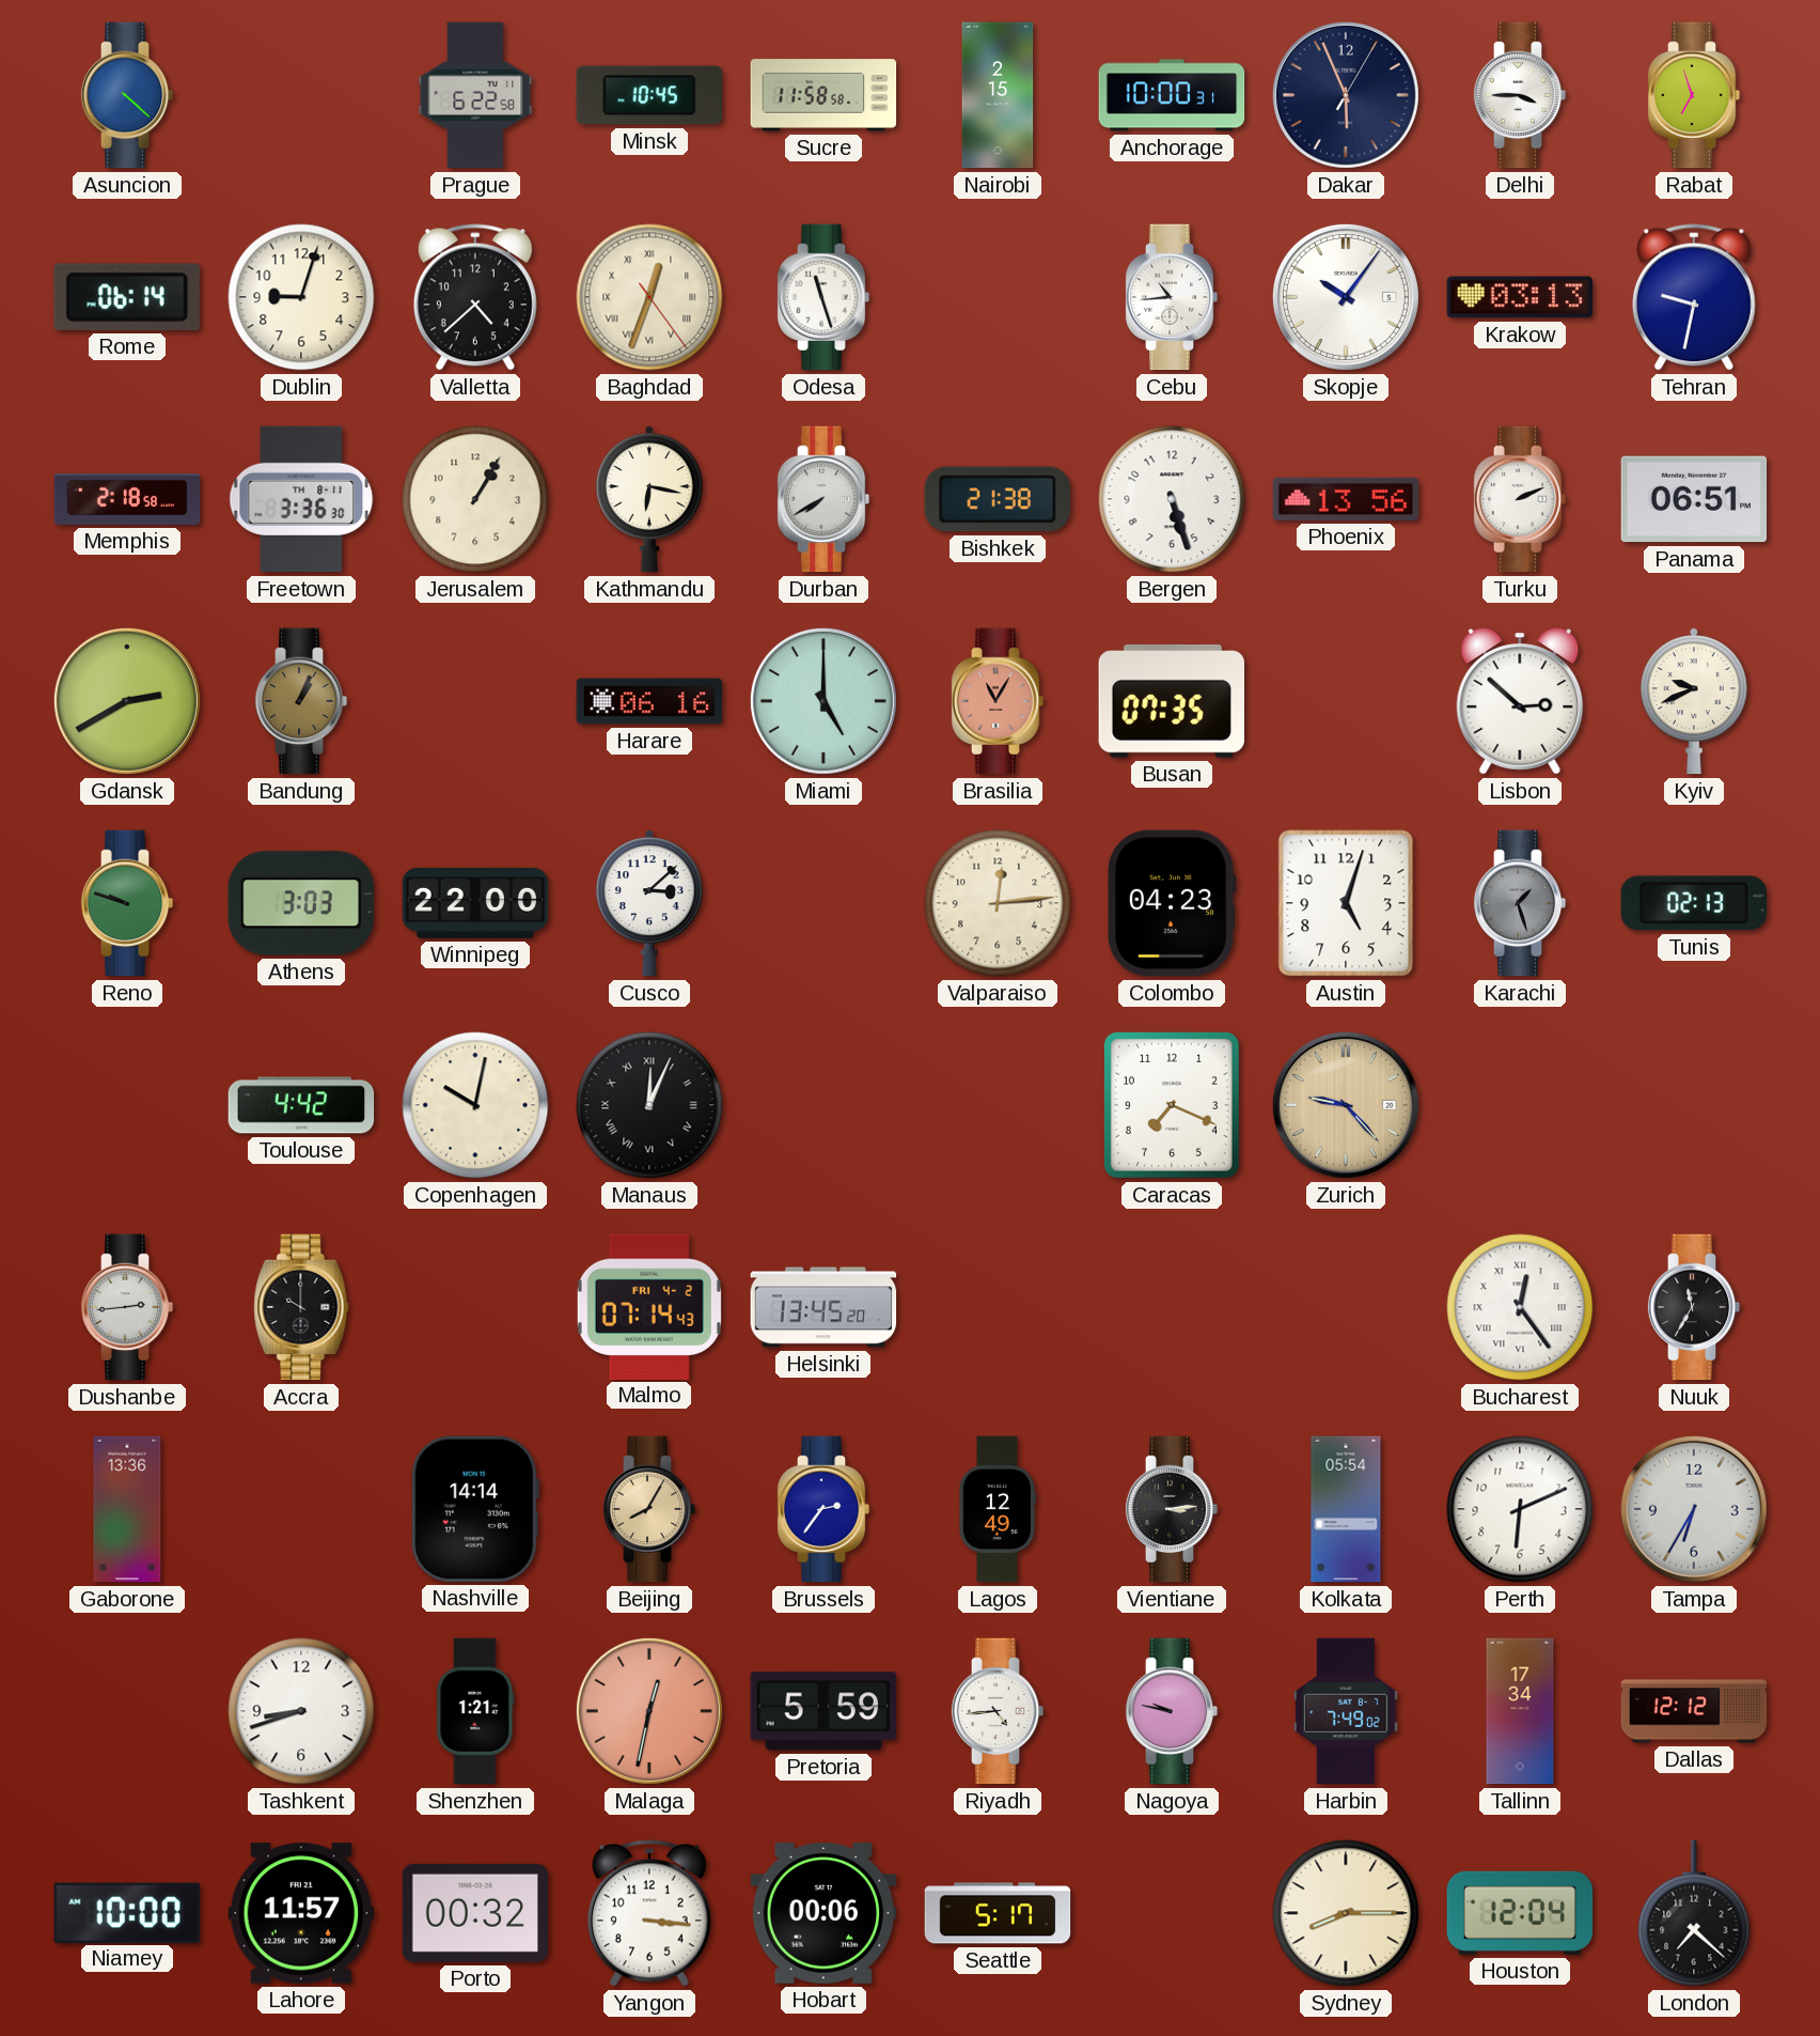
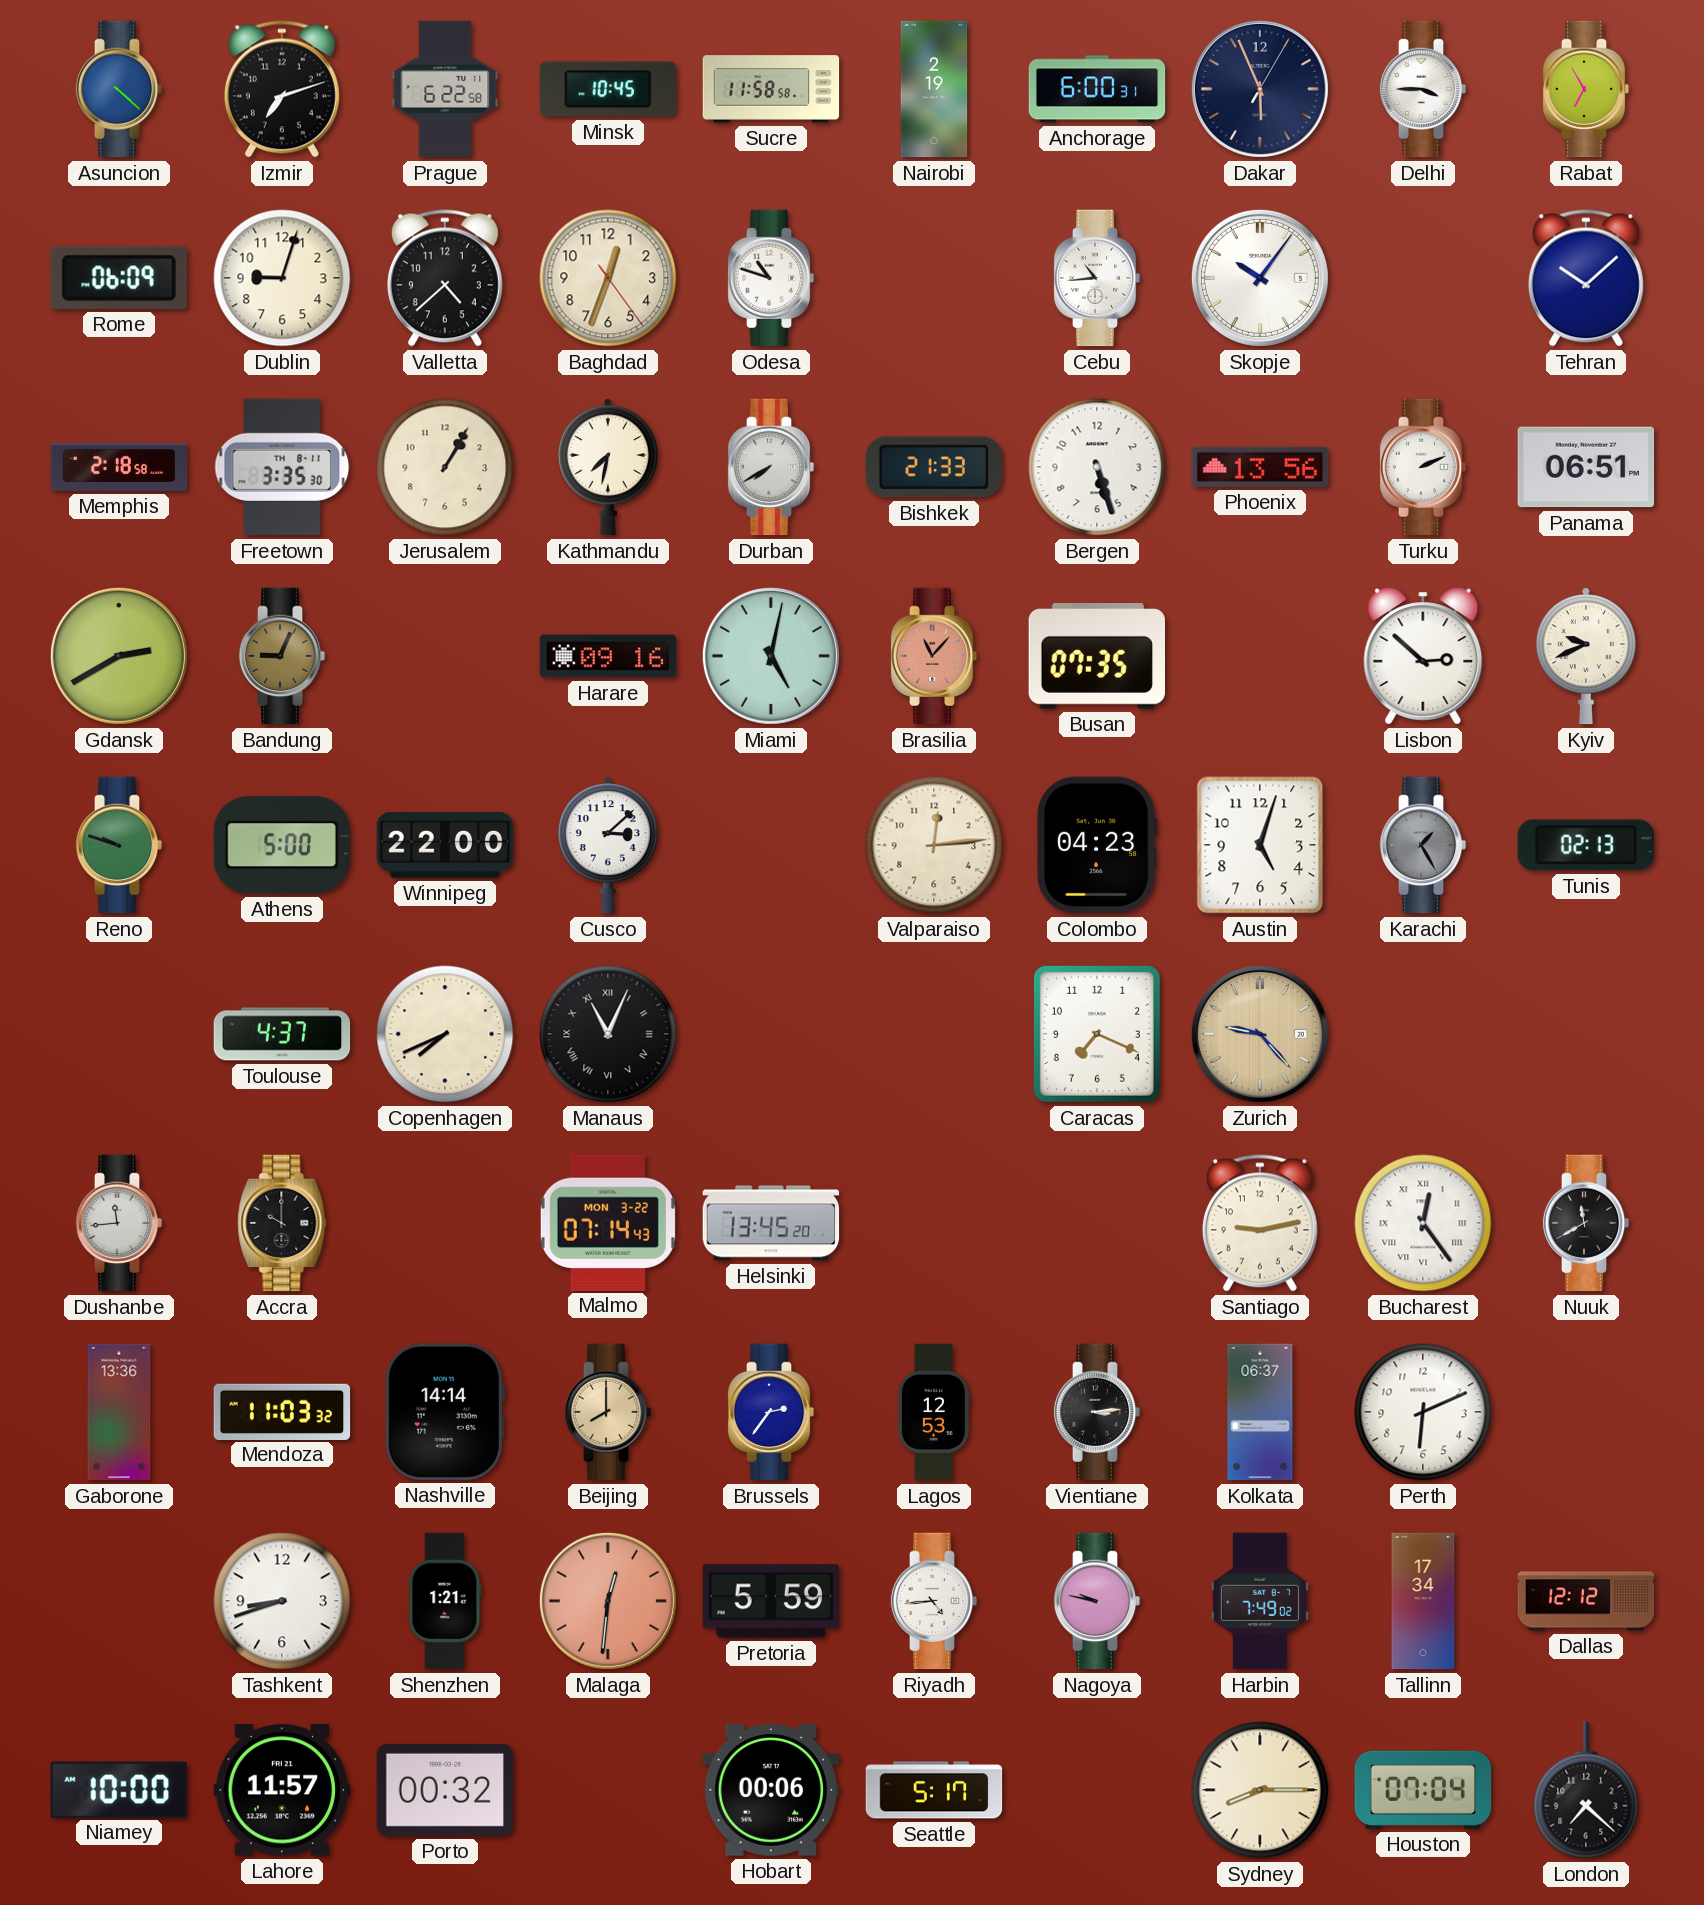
Izmir: none -> 7:12
Nairobi: 2:15 -> 2:19
Anchorage: 10:00 -> 6:00
Rabat: 6:57 -> 6:55
Rome: 06:14 -> 06:09
Baghdad numerals: Roman -> Arabic
Odesa: 11:27 -> 10:48
Krakow: 03:13 -> none
Tehran: 9:32 -> 10:08
Freetown: 3:36 -> 3:35
Kathmandu: 6:17 -> 7:32
Bishkek: 21:38 -> 21:33
Bandung: 1:04 -> 9:04
Harare: 06:16 -> 09:16
Miami: 5:00 -> 5:02
Brasilia: 11:05 -> 11:07
Athens: 3:03 -> 5:00
Karachi: 1:27 -> 1:25
Toulouse: 4:42 -> 4:37
Copenhagen: 10:02 -> 7:41
Manaus: 12:04 -> 11:04
Dushanbe: 2:44 -> 11:44
Malmo date: FRI 4-2 -> MON 3-22
Santiago: none -> 9:13
Nuuk: 11:35 -> 11:40
Mendoza: none -> 11:03
Beijing: 8:05 -> 8:00
Lagos: 12:49 -> 12:53
Kolkata: 05:54 -> 06:37
Tampa: 6:35 -> none
Malaga: 12:32 -> 12:31
Yangon: 3:16 -> none
Houston: 12:04 -> 07:04
